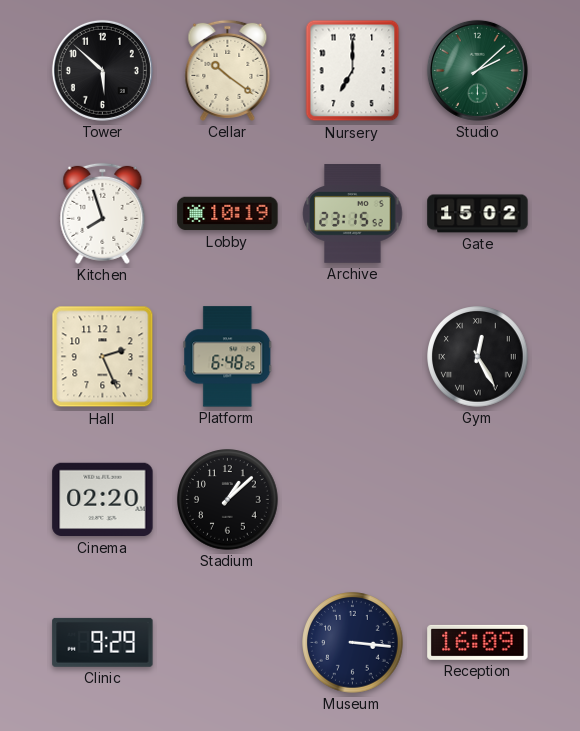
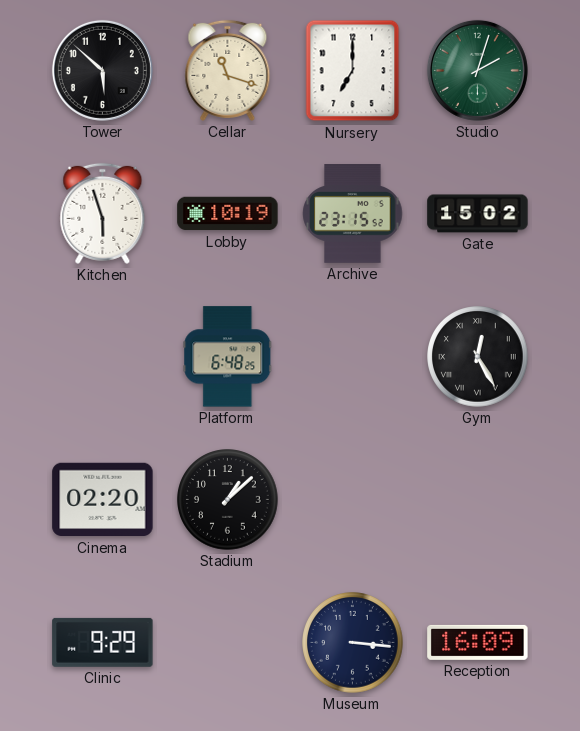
Cellar: 10:21 -> 11:18
Studio: 2:08 -> 2:03
Kitchen: 7:57 -> 5:57
Hall: 2:26 -> none
